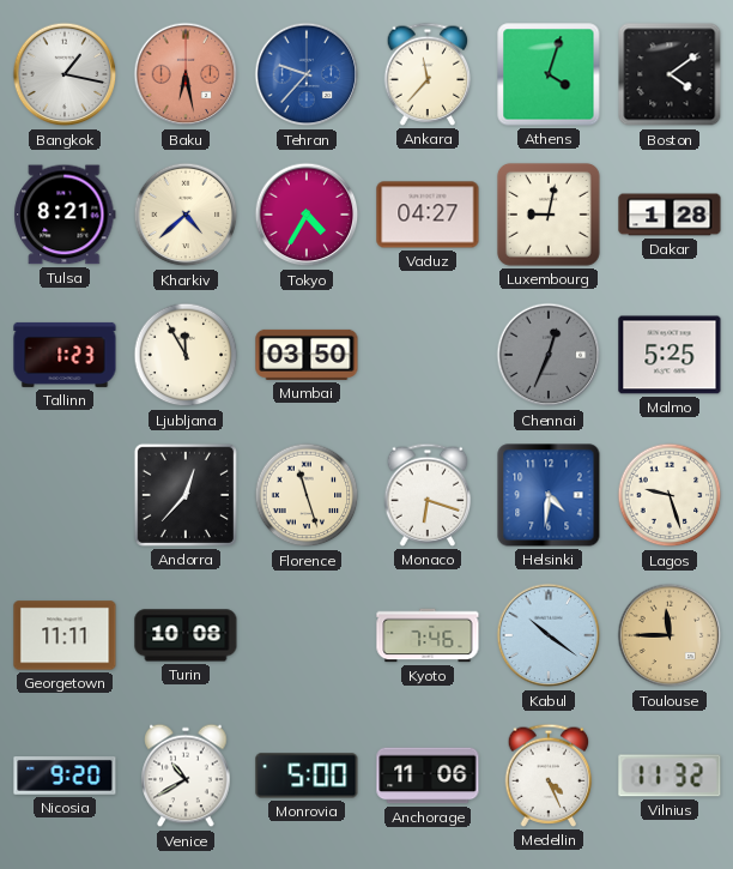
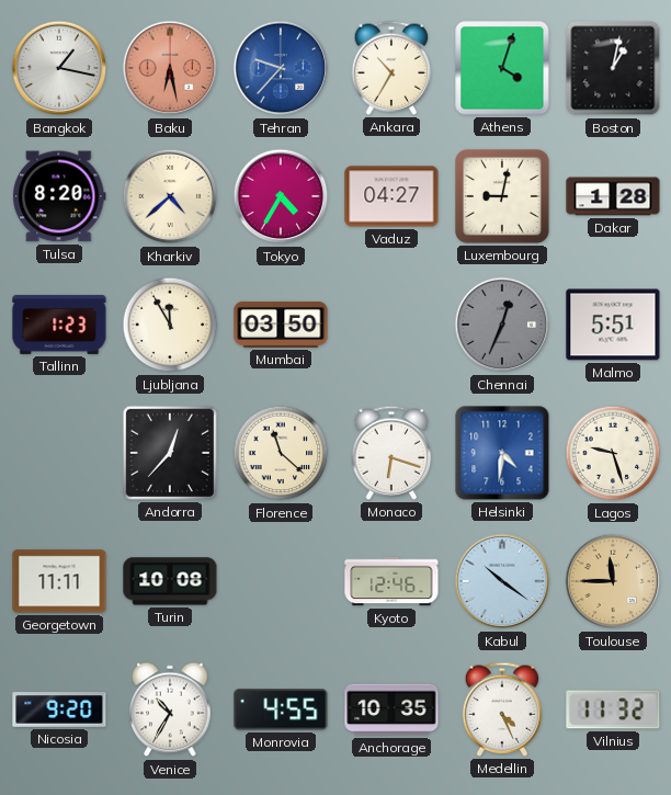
Ankara: 11:37 -> 10:35
Boston: 4:09 -> 1:02
Tulsa: 8:21 -> 8:20
Malmo: 5:25 -> 5:51
Florence: 11:27 -> 11:22
Kyoto: 7:46 -> 12:46
Venice: 10:40 -> 10:35
Monrovia: 5:00 -> 4:55
Anchorage: 11:06 -> 10:35
